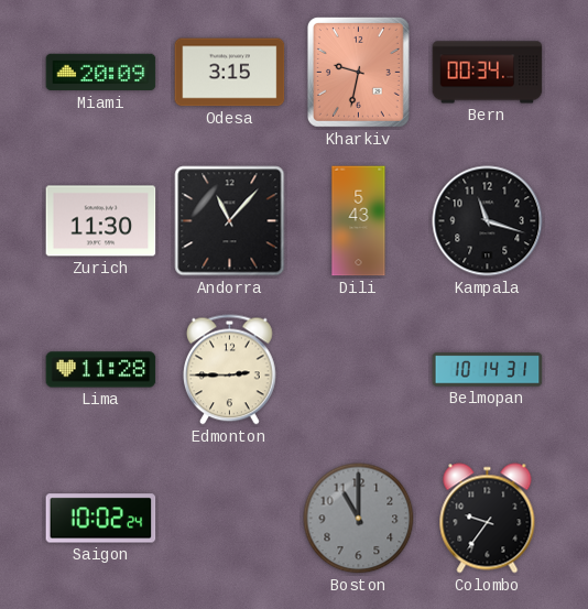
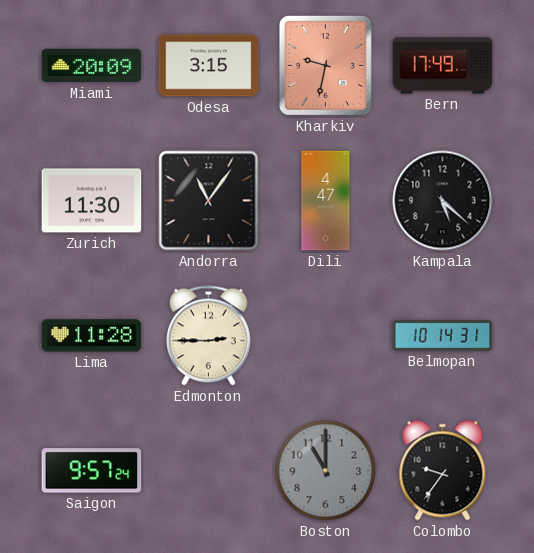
Bern: 00:34 -> 17:49
Andorra: 11:07 -> 11:06
Dili: 5:43 -> 4:47
Kampala: 11:18 -> 5:22
Saigon: 10:02 -> 9:57
